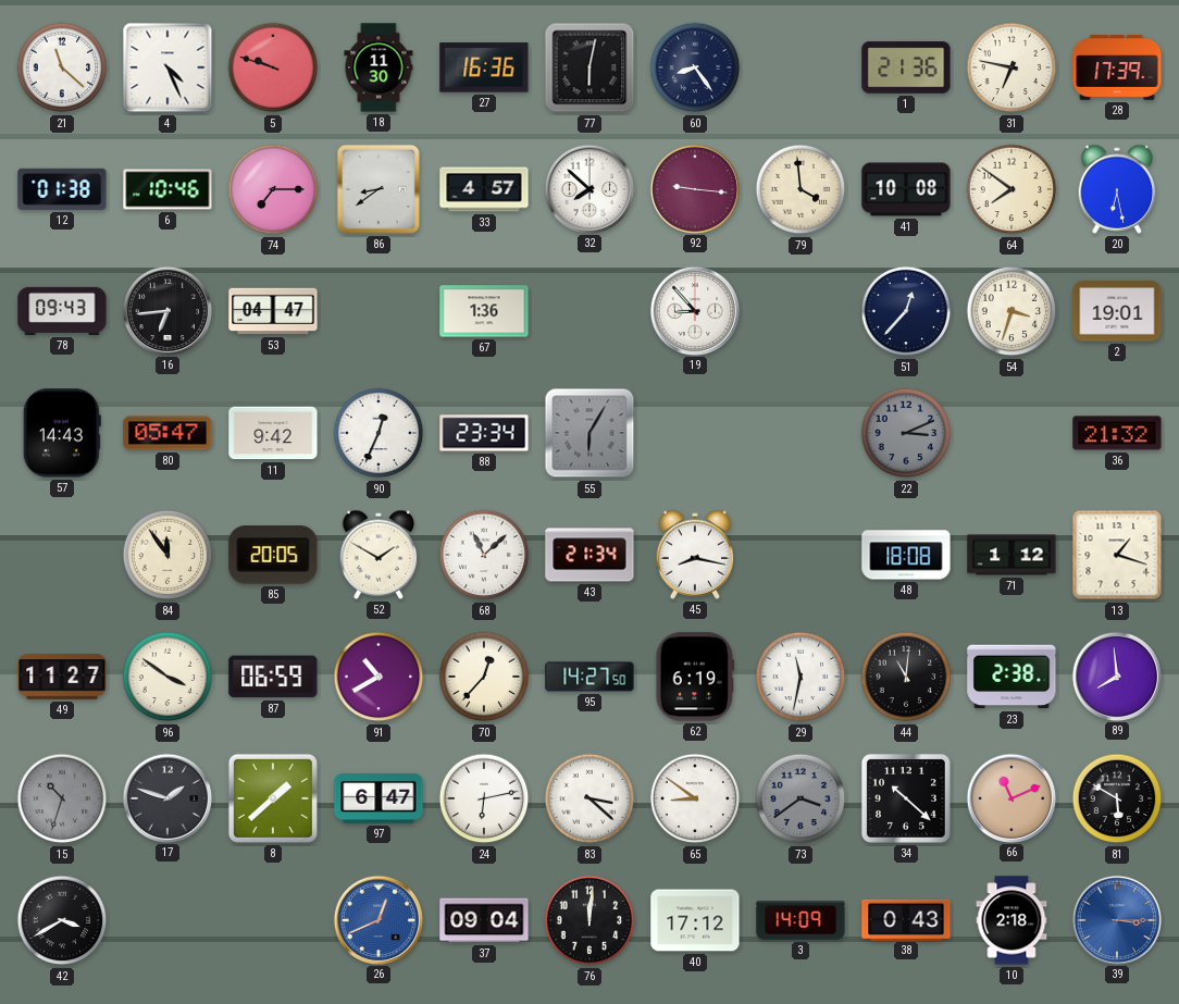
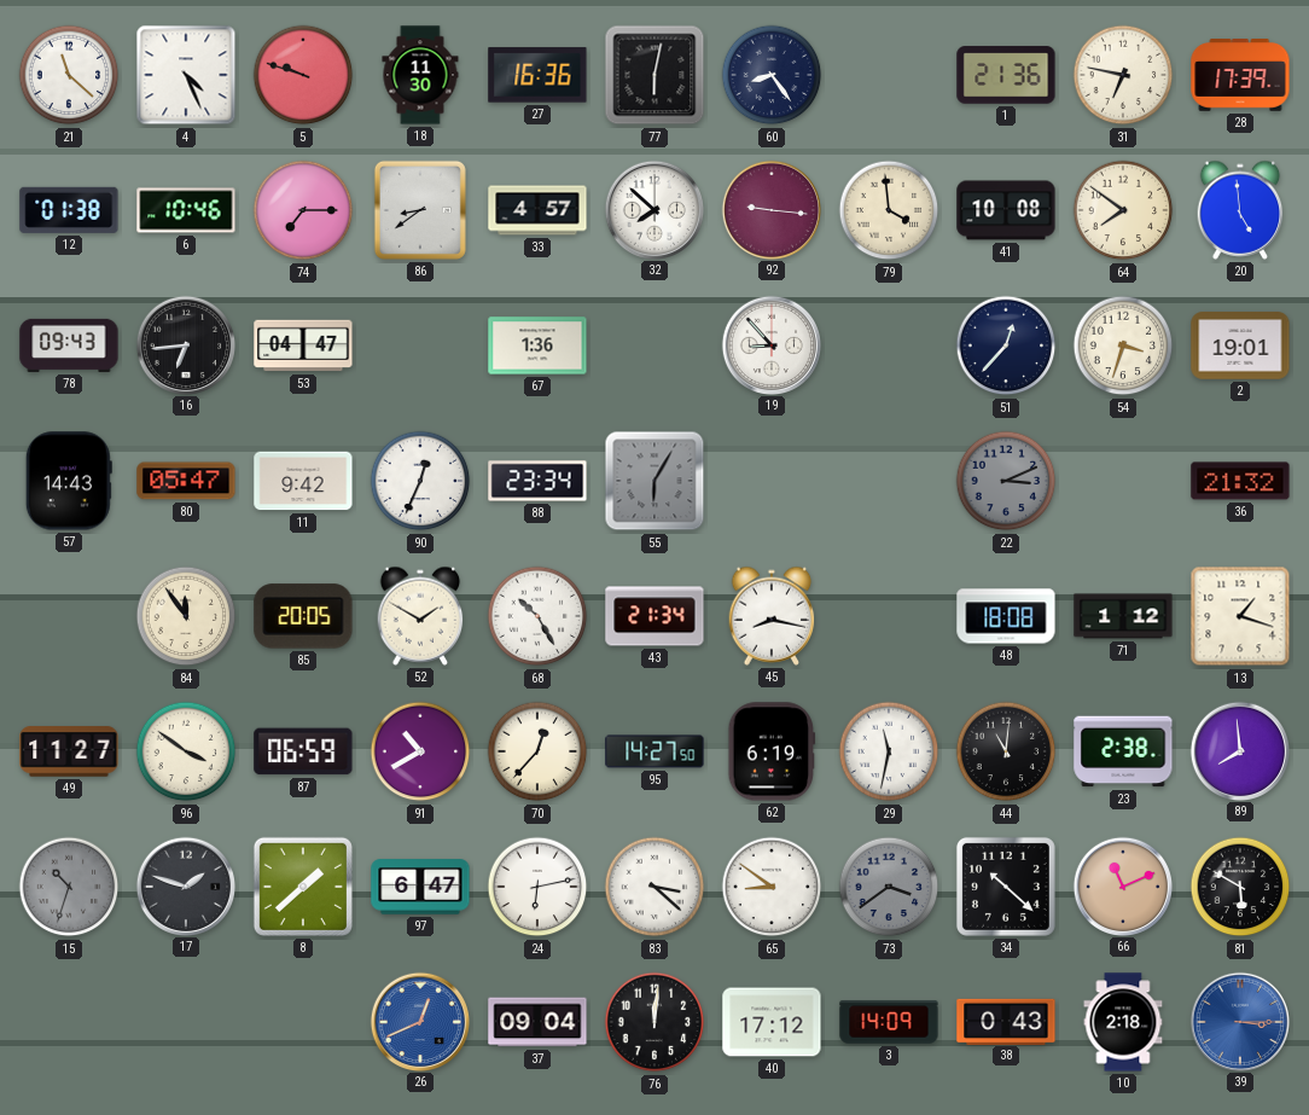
20: 6:28 -> 4:59
68: 11:08 -> 10:25
42: 3:40 -> none
